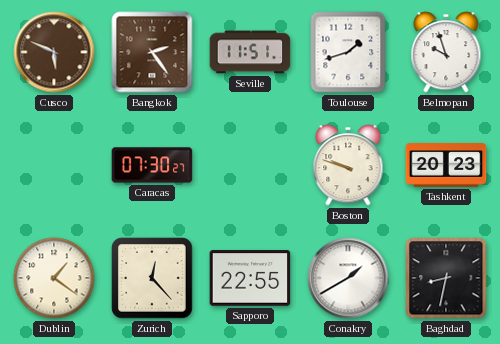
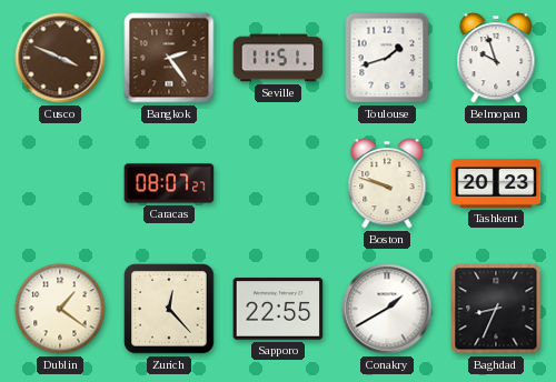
Cusco: 5:49 -> 3:49
Caracas: 07:30 -> 08:07
Baghdad: 8:32 -> 8:34
